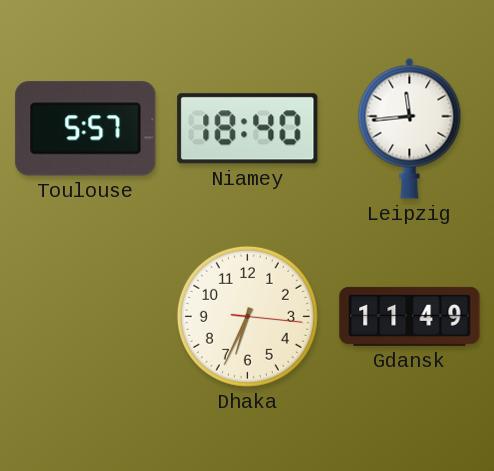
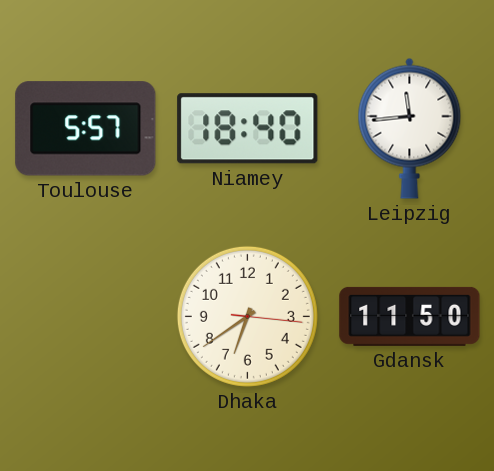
Dhaka: 6:34 -> 6:39
Gdansk: 11:49 -> 11:50
